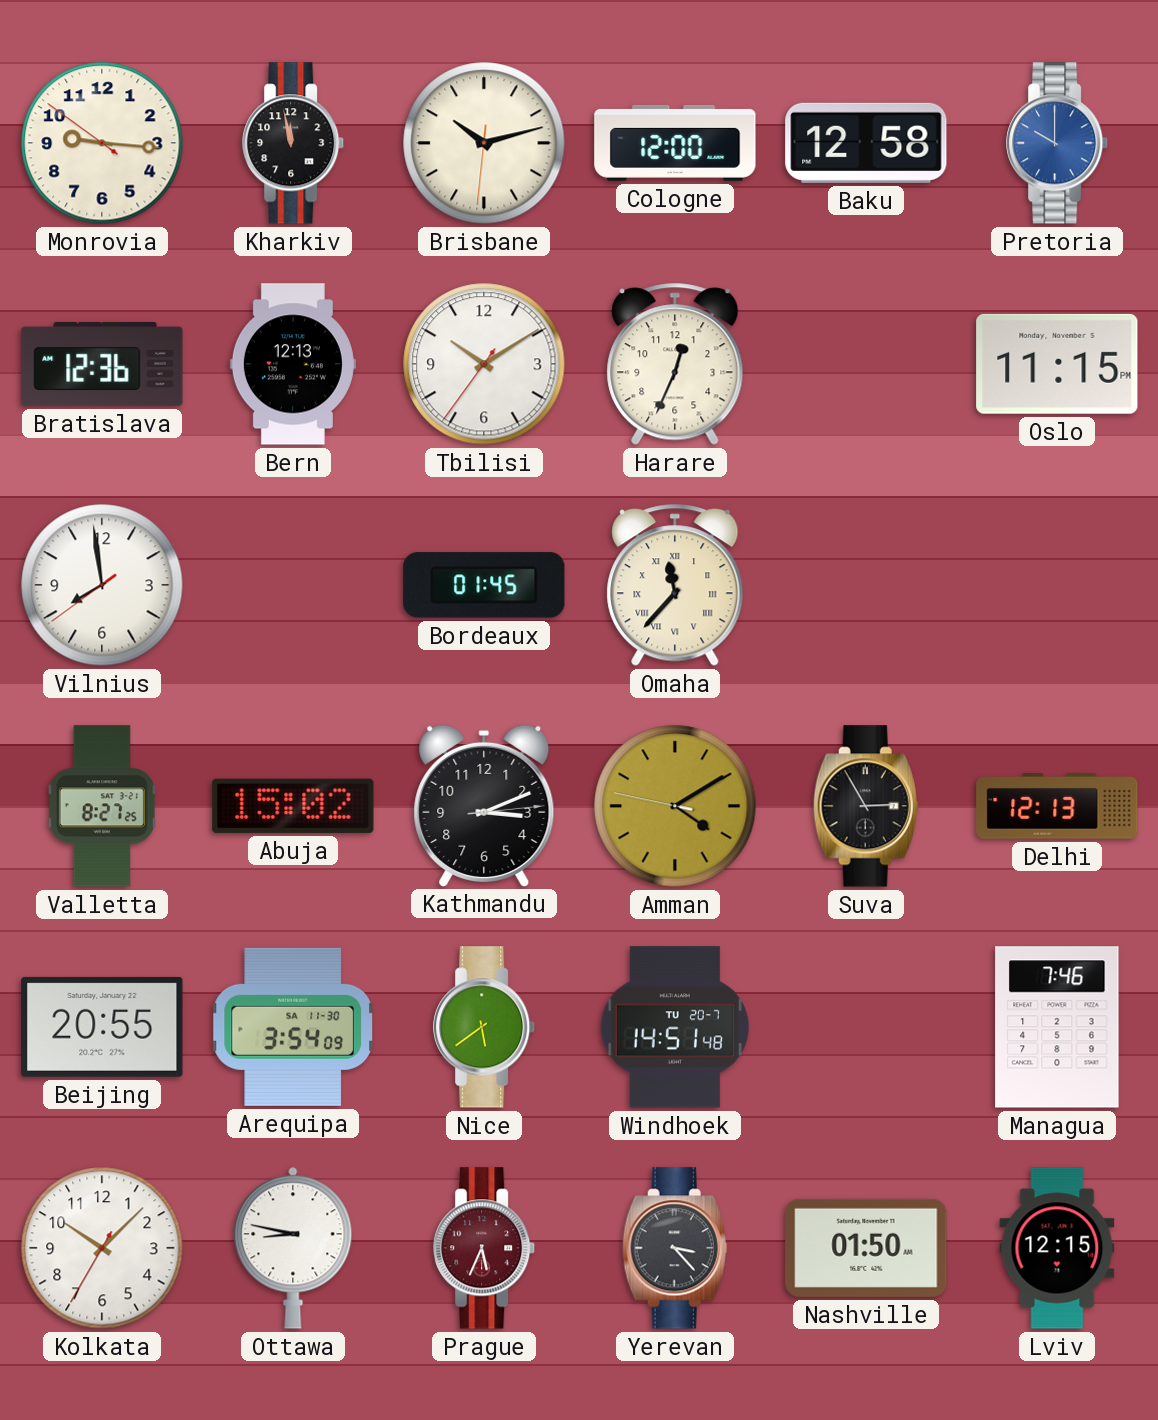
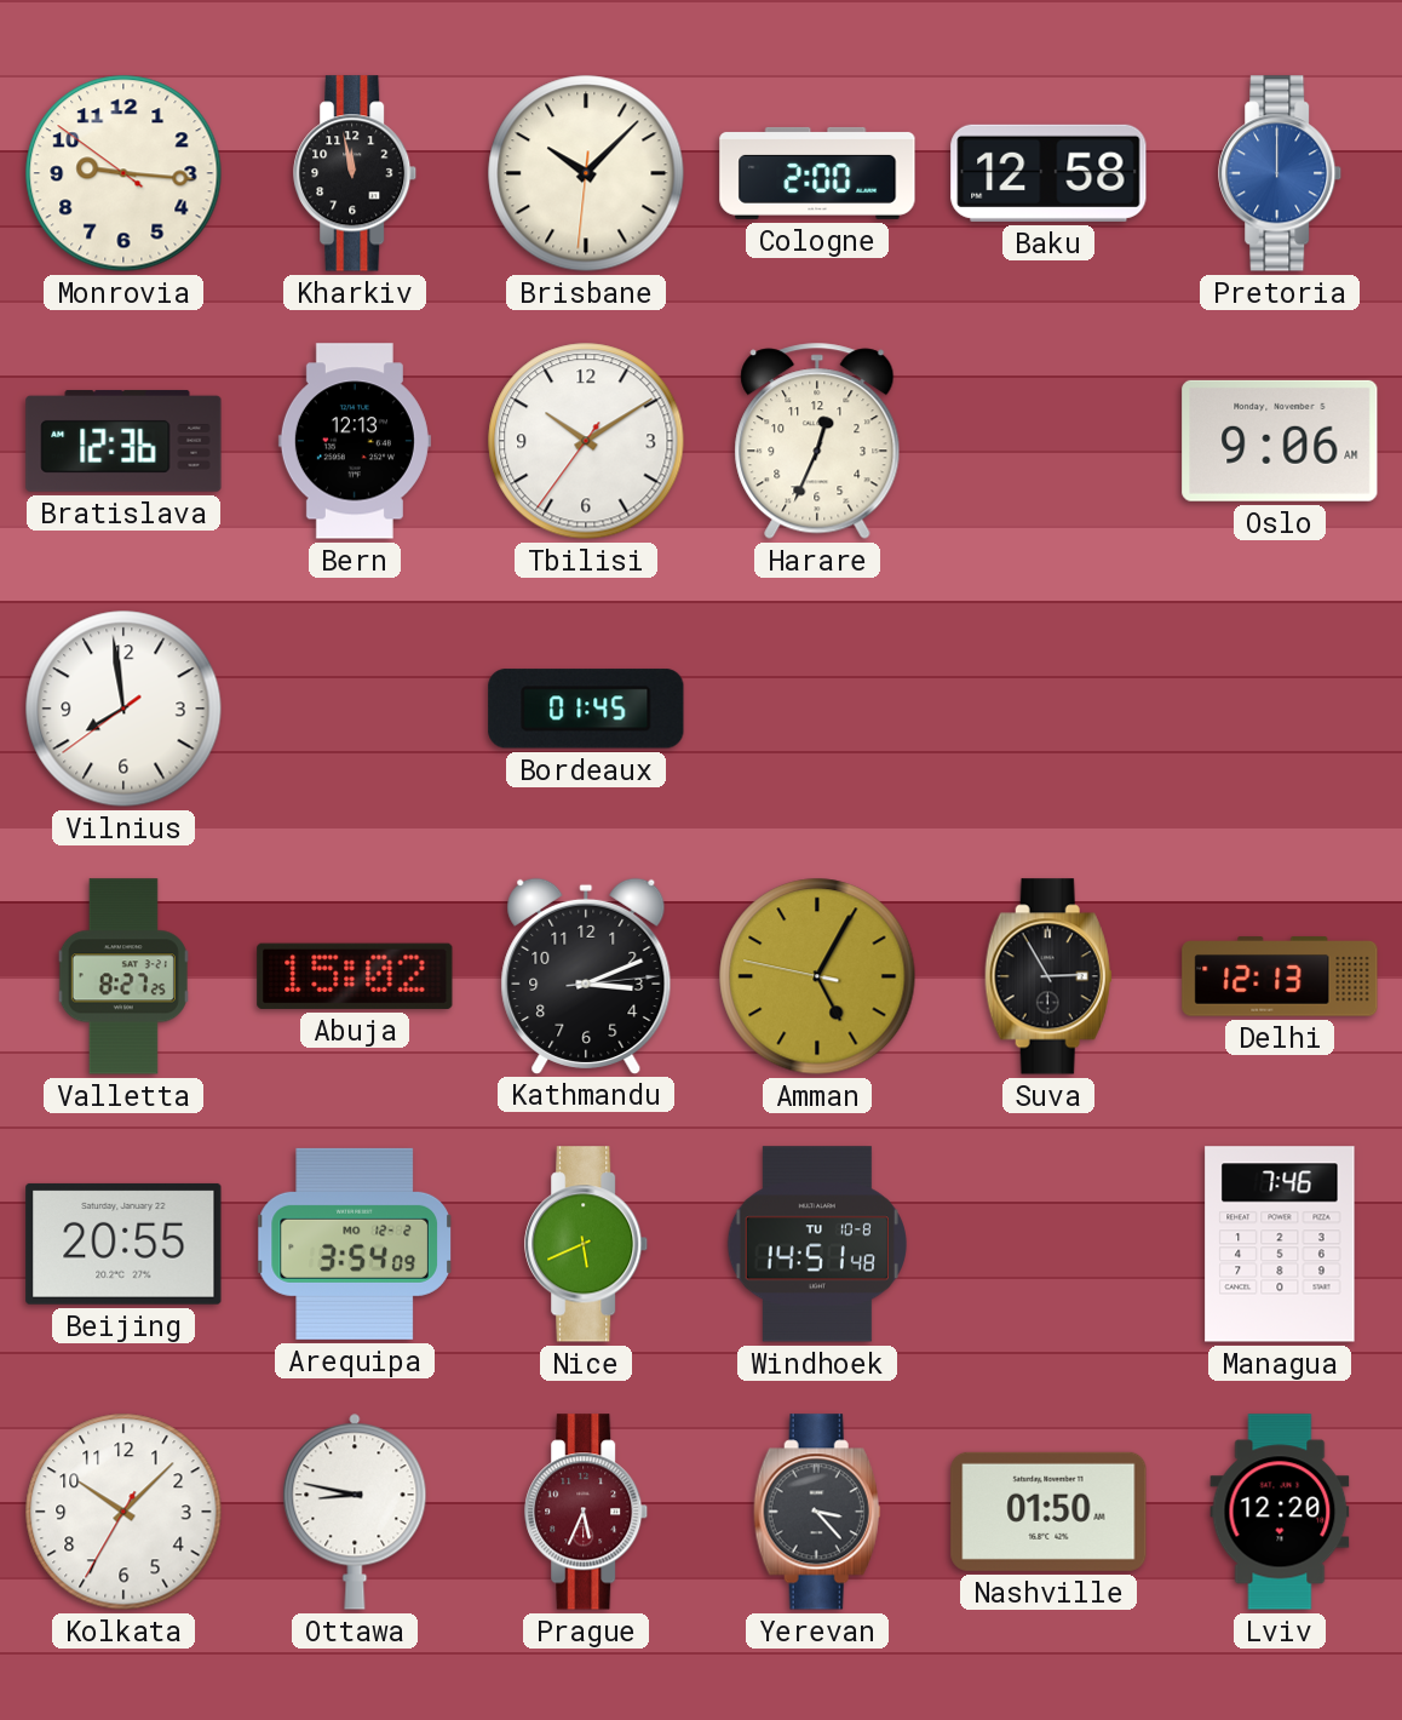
Brisbane: 10:12 -> 10:07
Cologne: 12:00 -> 2:00
Pretoria: 10:00 -> 12:00
Oslo: 11:15 -> 9:06
Omaha: 11:37 -> none
Amman: 4:09 -> 5:04
Arequipa date: SA 11-30 -> MO 12-2
Nice: 5:39 -> 5:41
Windhoek date: TU 20-7 -> TU 10-8
Lviv: 12:15 -> 12:20
